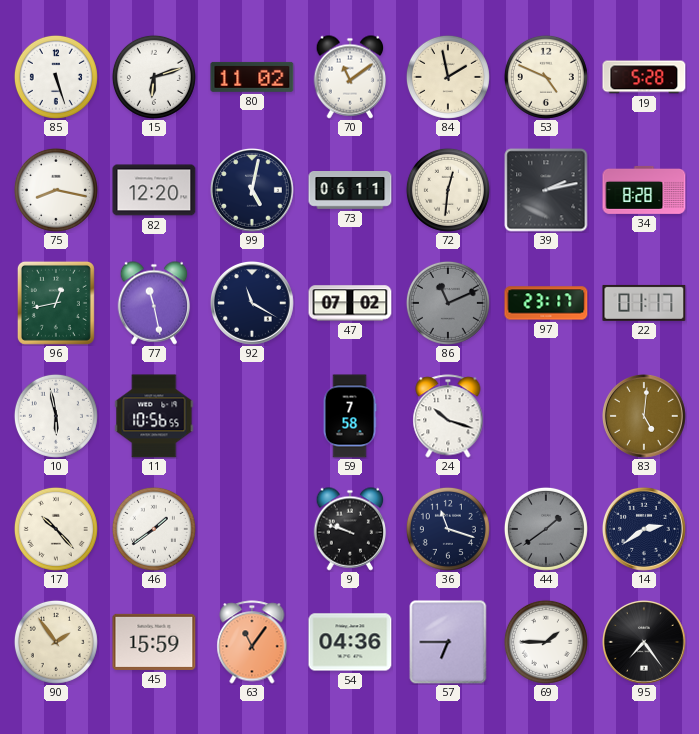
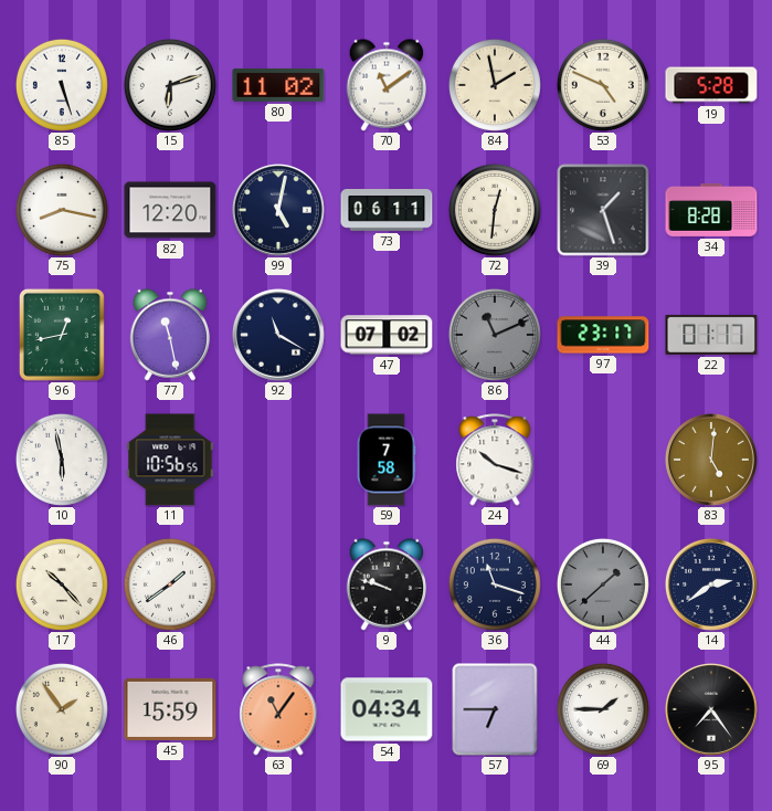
39: 2:13 -> 1:27
44: 1:39 -> 1:38
54: 04:36 -> 04:34
